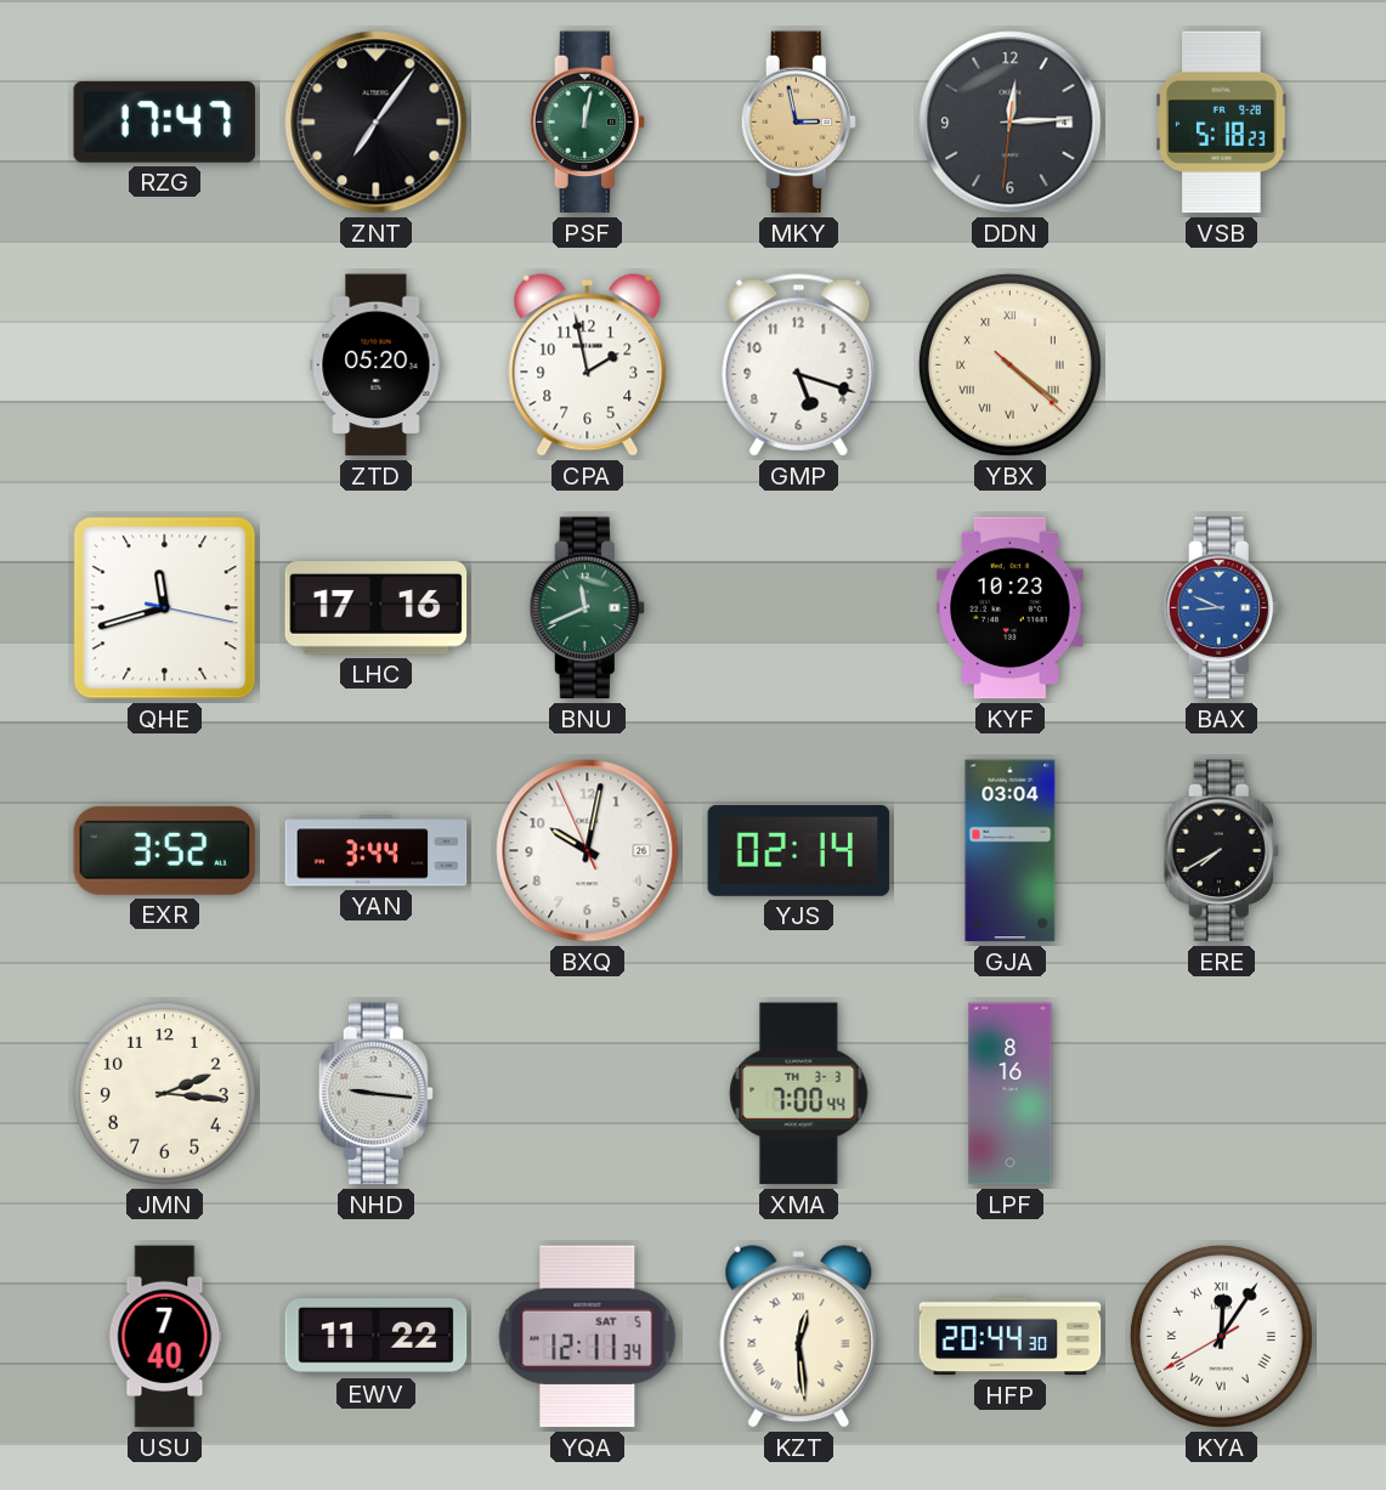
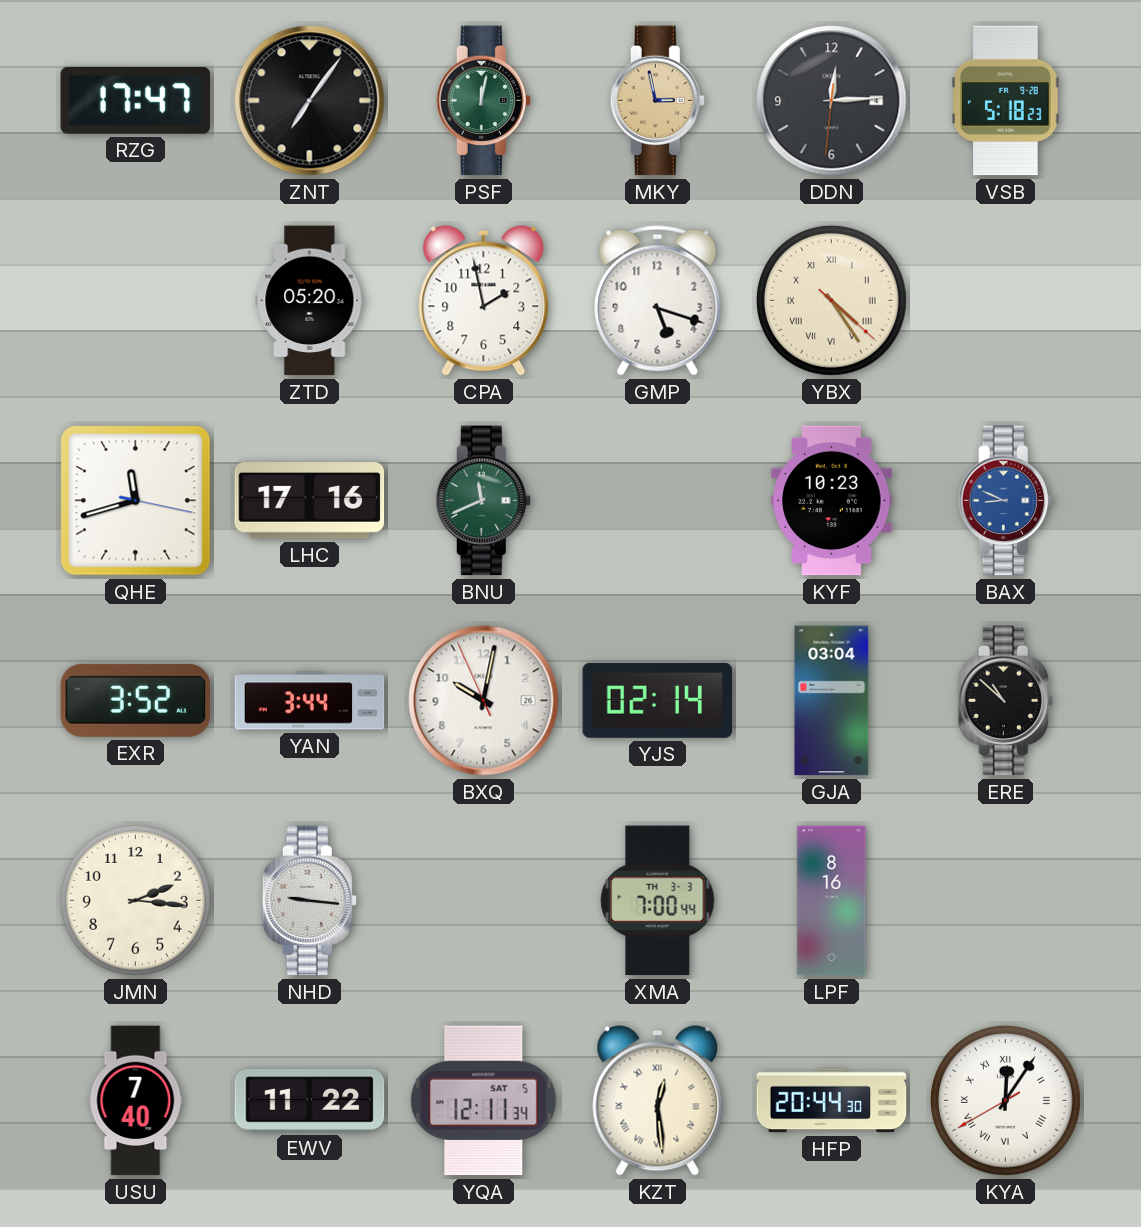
YBX: 4:21 -> 4:24
ERE: 7:40 -> 10:52
